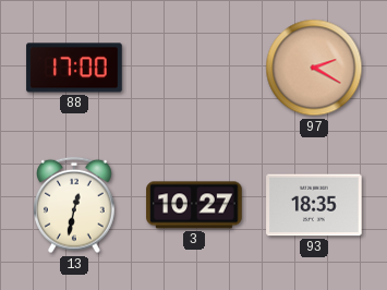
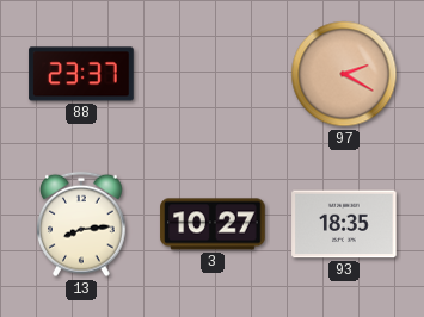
88: 17:00 -> 23:37
13: 12:32 -> 8:14
